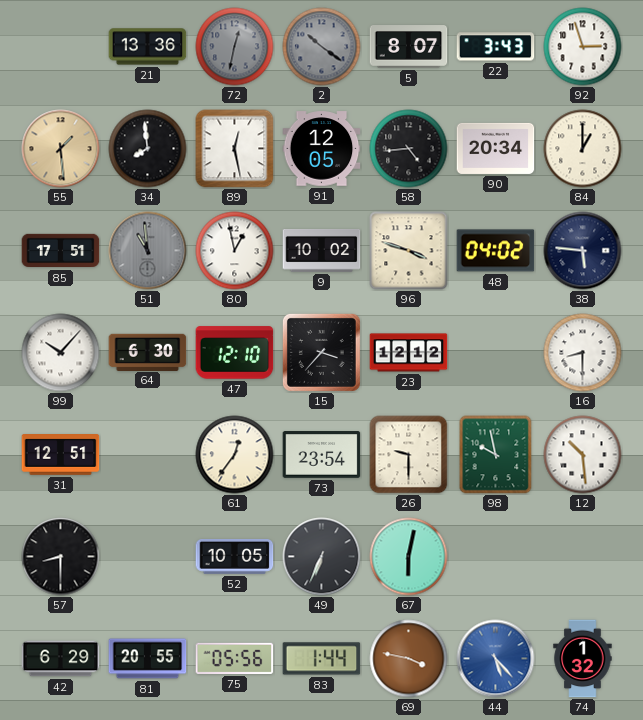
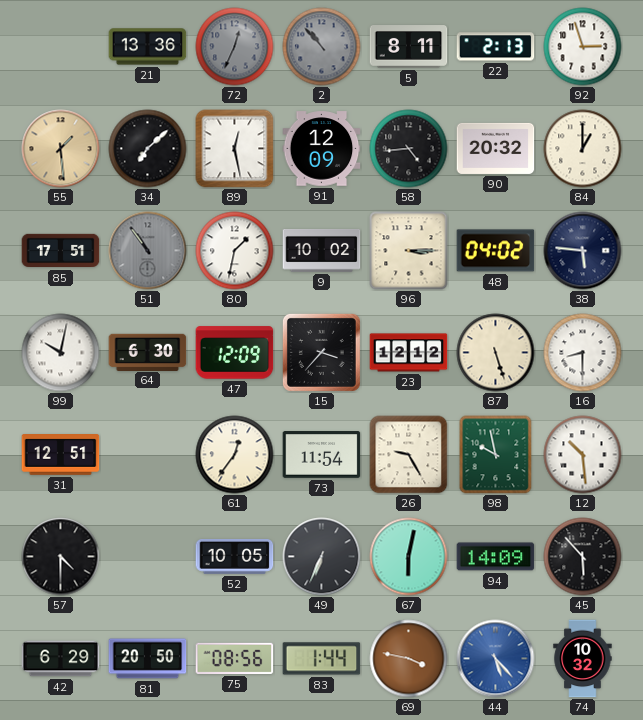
72: 12:32 -> 12:34
2: 10:21 -> 10:53
5: 8:07 -> 8:11
22: 3:43 -> 2:13
34: 7:59 -> 7:08
91: 12:05 -> 12:09
90: 20:34 -> 20:32
51: 10:59 -> 10:54
80: 12:58 -> 1:32
96: 3:48 -> 3:15
99: 10:07 -> 10:02
47: 12:10 -> 12:09
87: none -> 5:27
73: 23:54 -> 11:54
26: 9:30 -> 9:25
57: 8:30 -> 4:30
94: none -> 14:09
45: none -> 5:53
81: 20:55 -> 20:50
75: 05:56 -> 08:56
74: 1:32 -> 10:32
